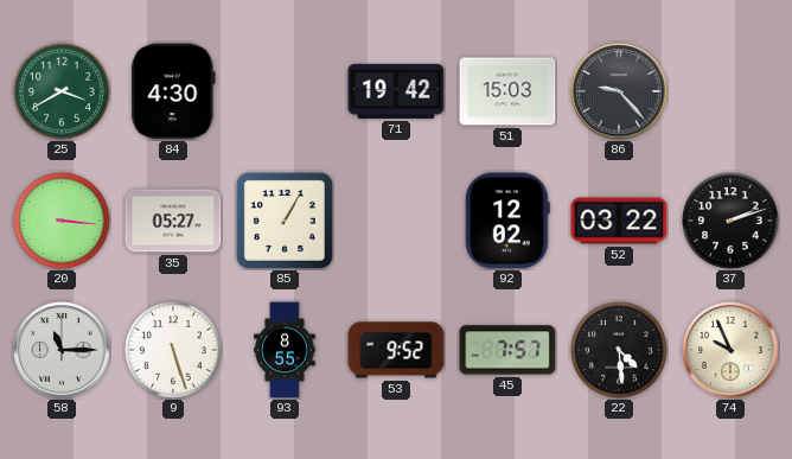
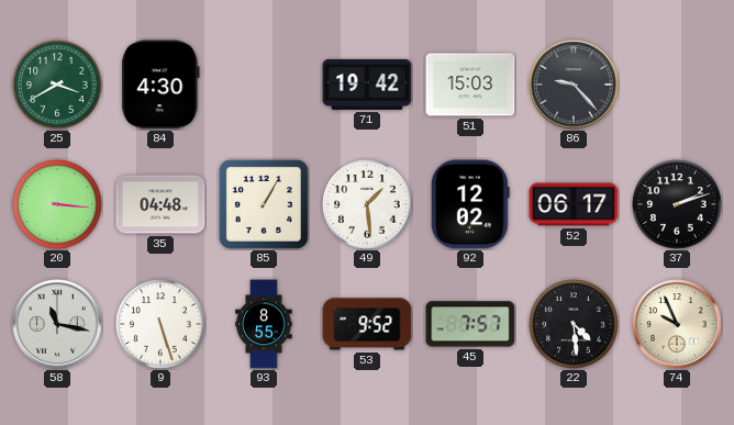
35: 05:27 -> 04:48
49: none -> 1:29
52: 03:22 -> 06:17
58: 11:15 -> 11:17
